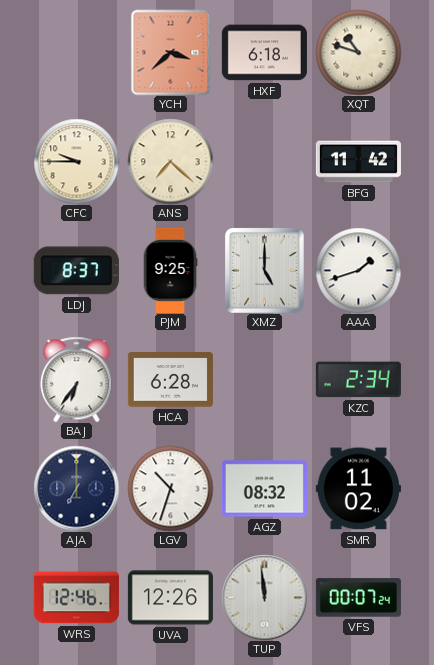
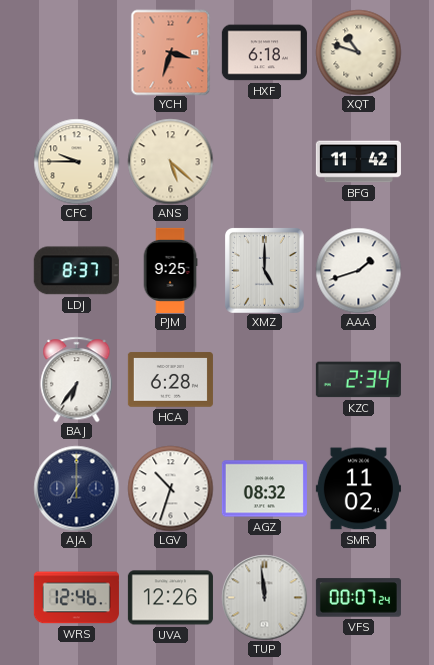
YCH: 3:38 -> 3:33
ANS: 7:22 -> 5:22
